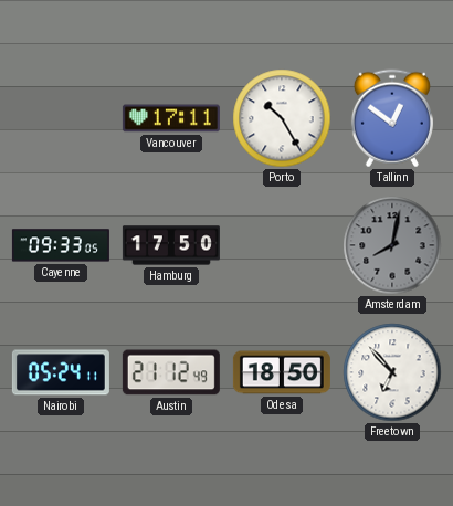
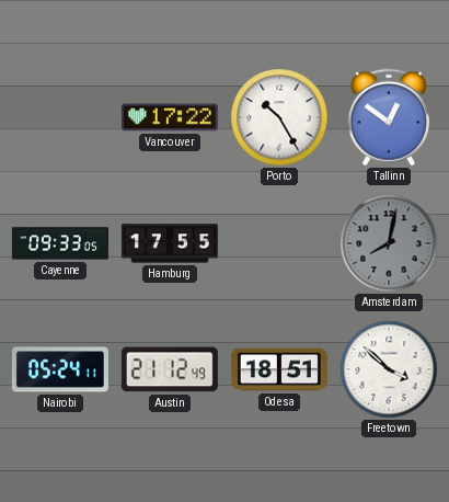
Vancouver: 17:11 -> 17:22
Hamburg: 17:50 -> 17:55
Odesa: 18:50 -> 18:51
Freetown: 6:53 -> 3:52
